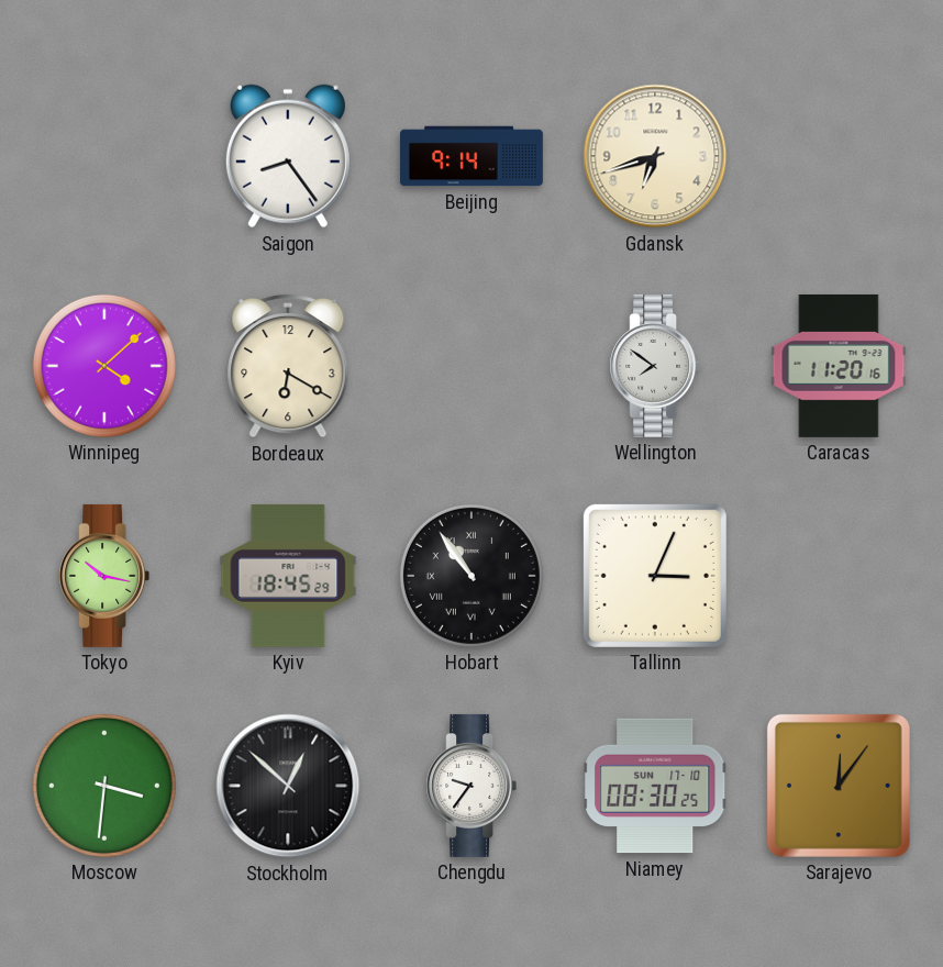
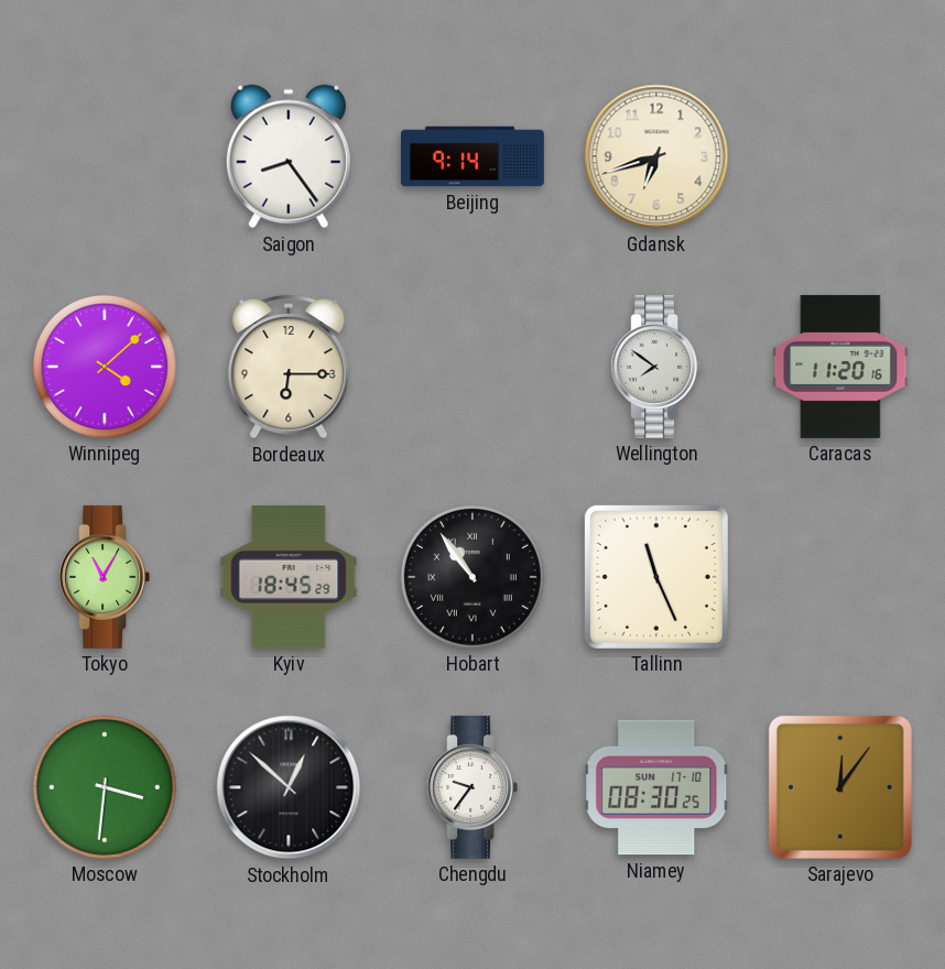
Bordeaux: 6:20 -> 6:15
Tokyo: 10:17 -> 11:05
Tallinn: 3:04 -> 11:26
